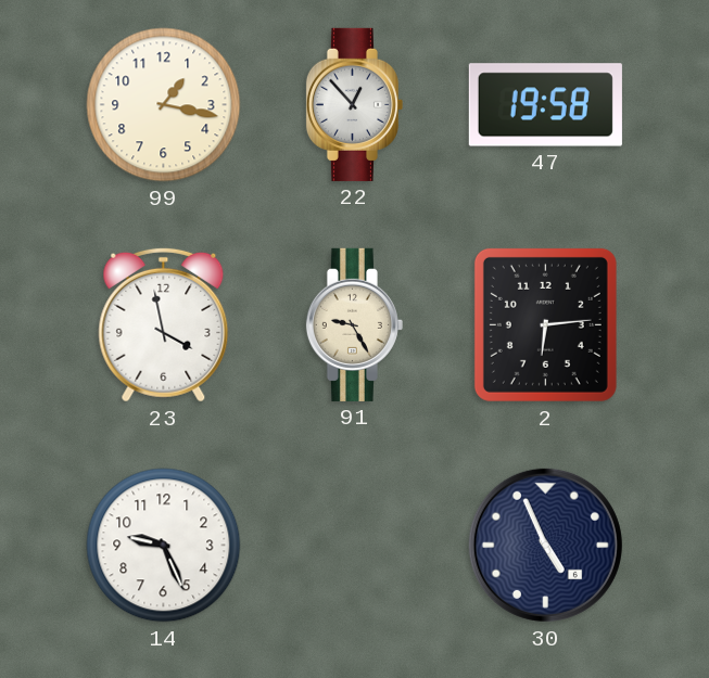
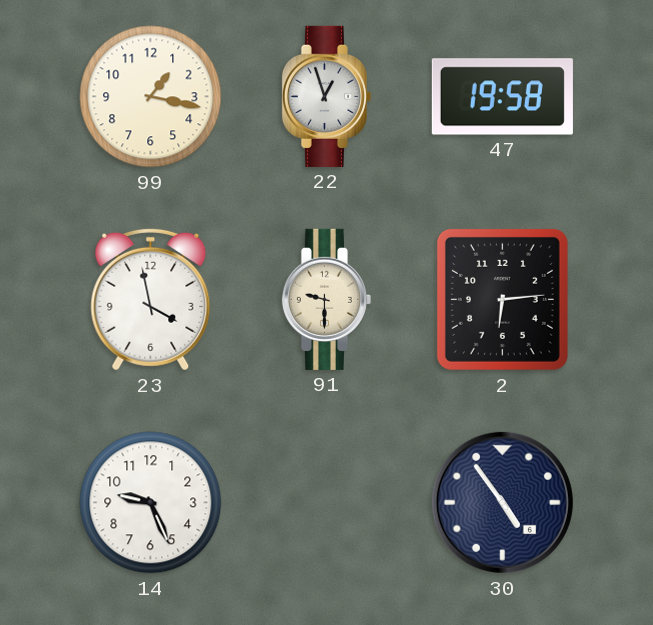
22: 12:53 -> 12:57
91: 9:25 -> 9:30
30: 4:56 -> 4:54
